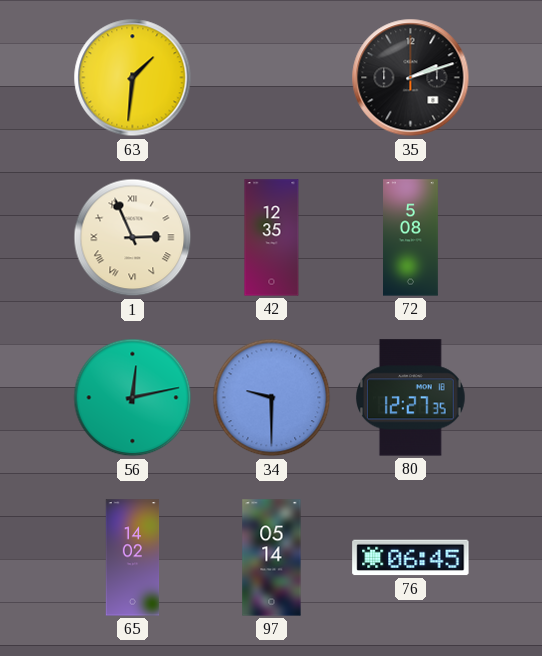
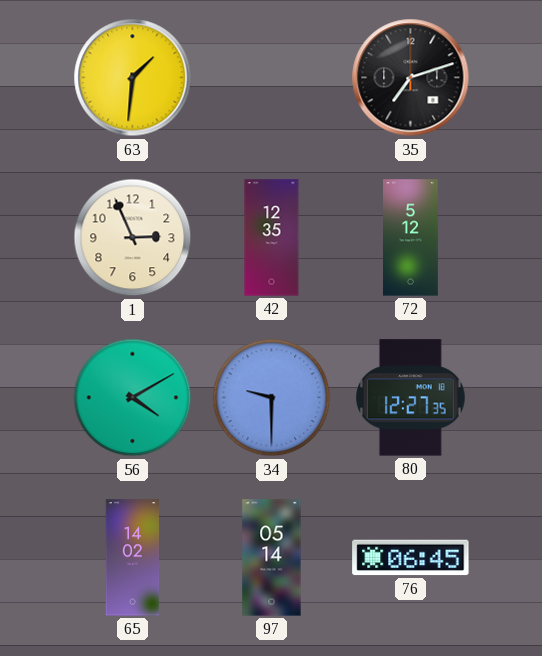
35: 2:12 -> 7:12
1 numerals: Roman -> Arabic
72: 5:08 -> 5:12
56: 12:13 -> 4:10
